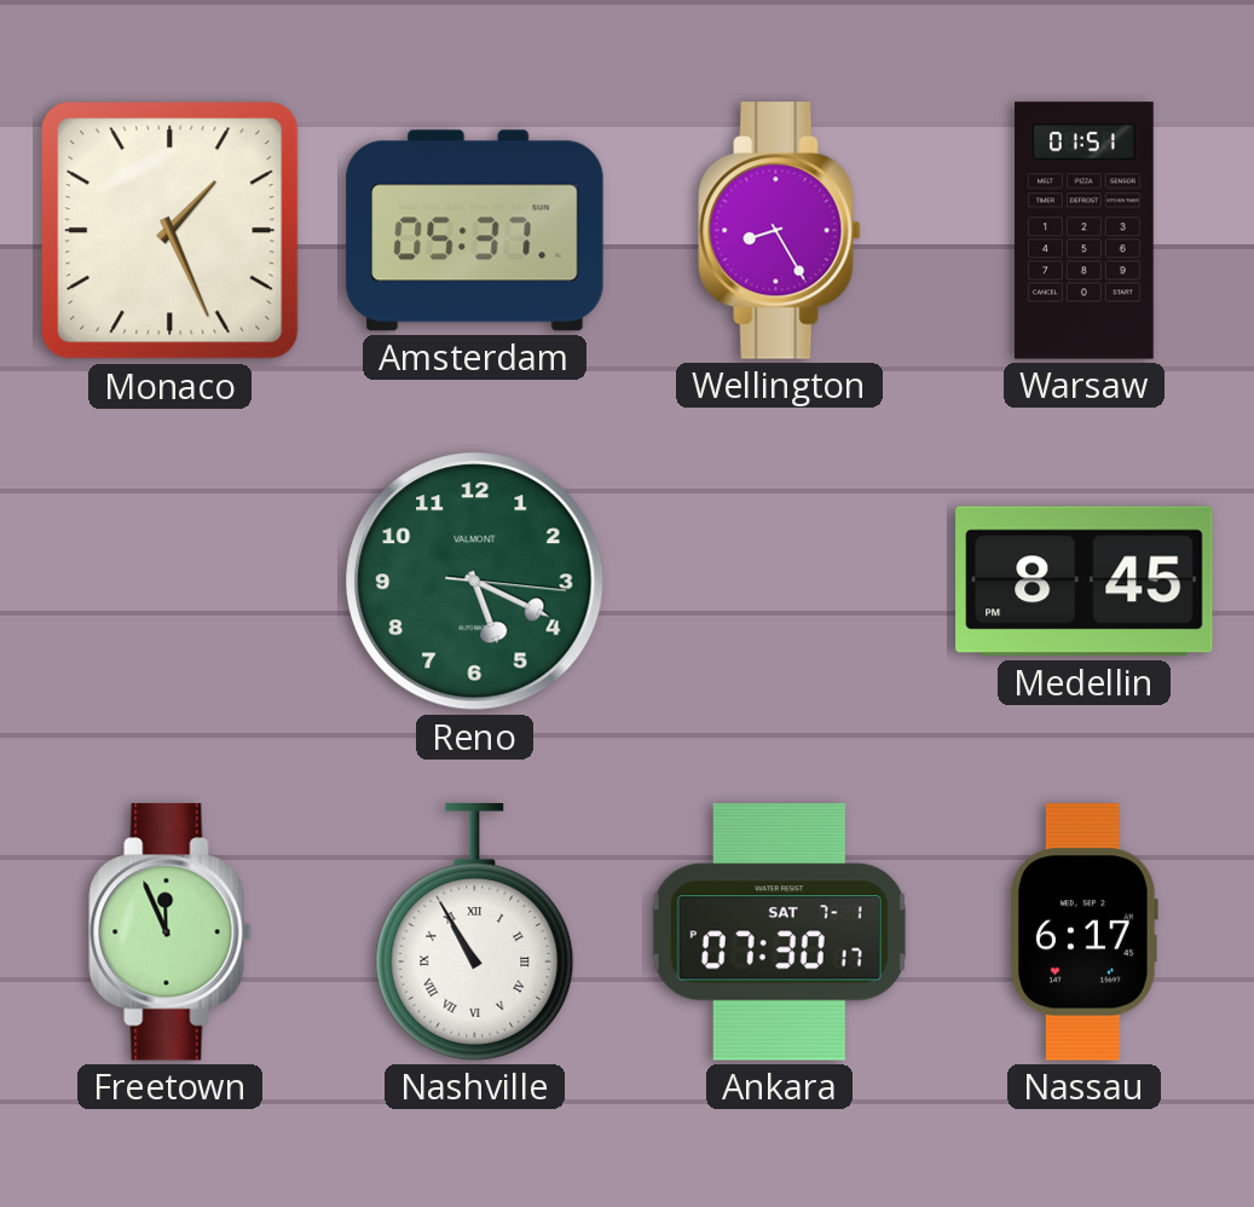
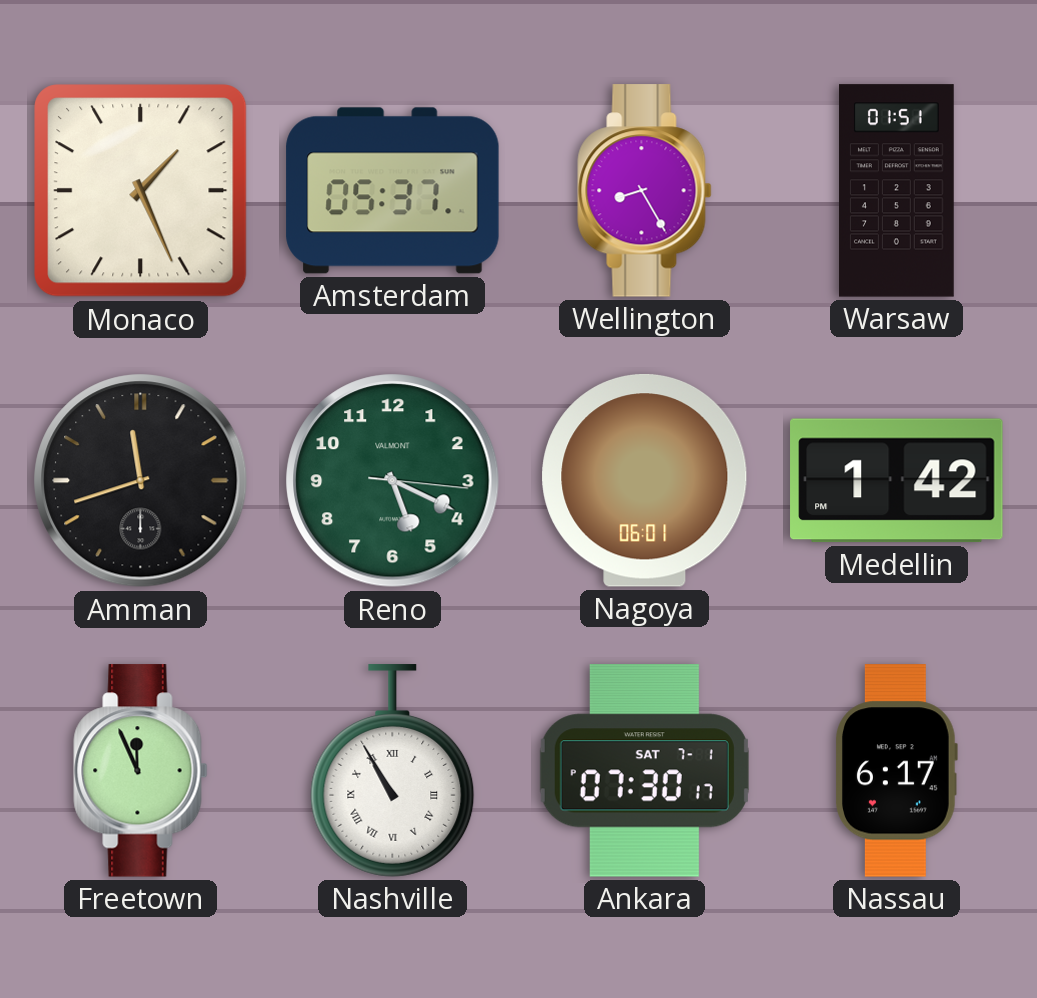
Amman: none -> 11:42
Nagoya: none -> 06:01
Medellin: 8:45 -> 1:42
